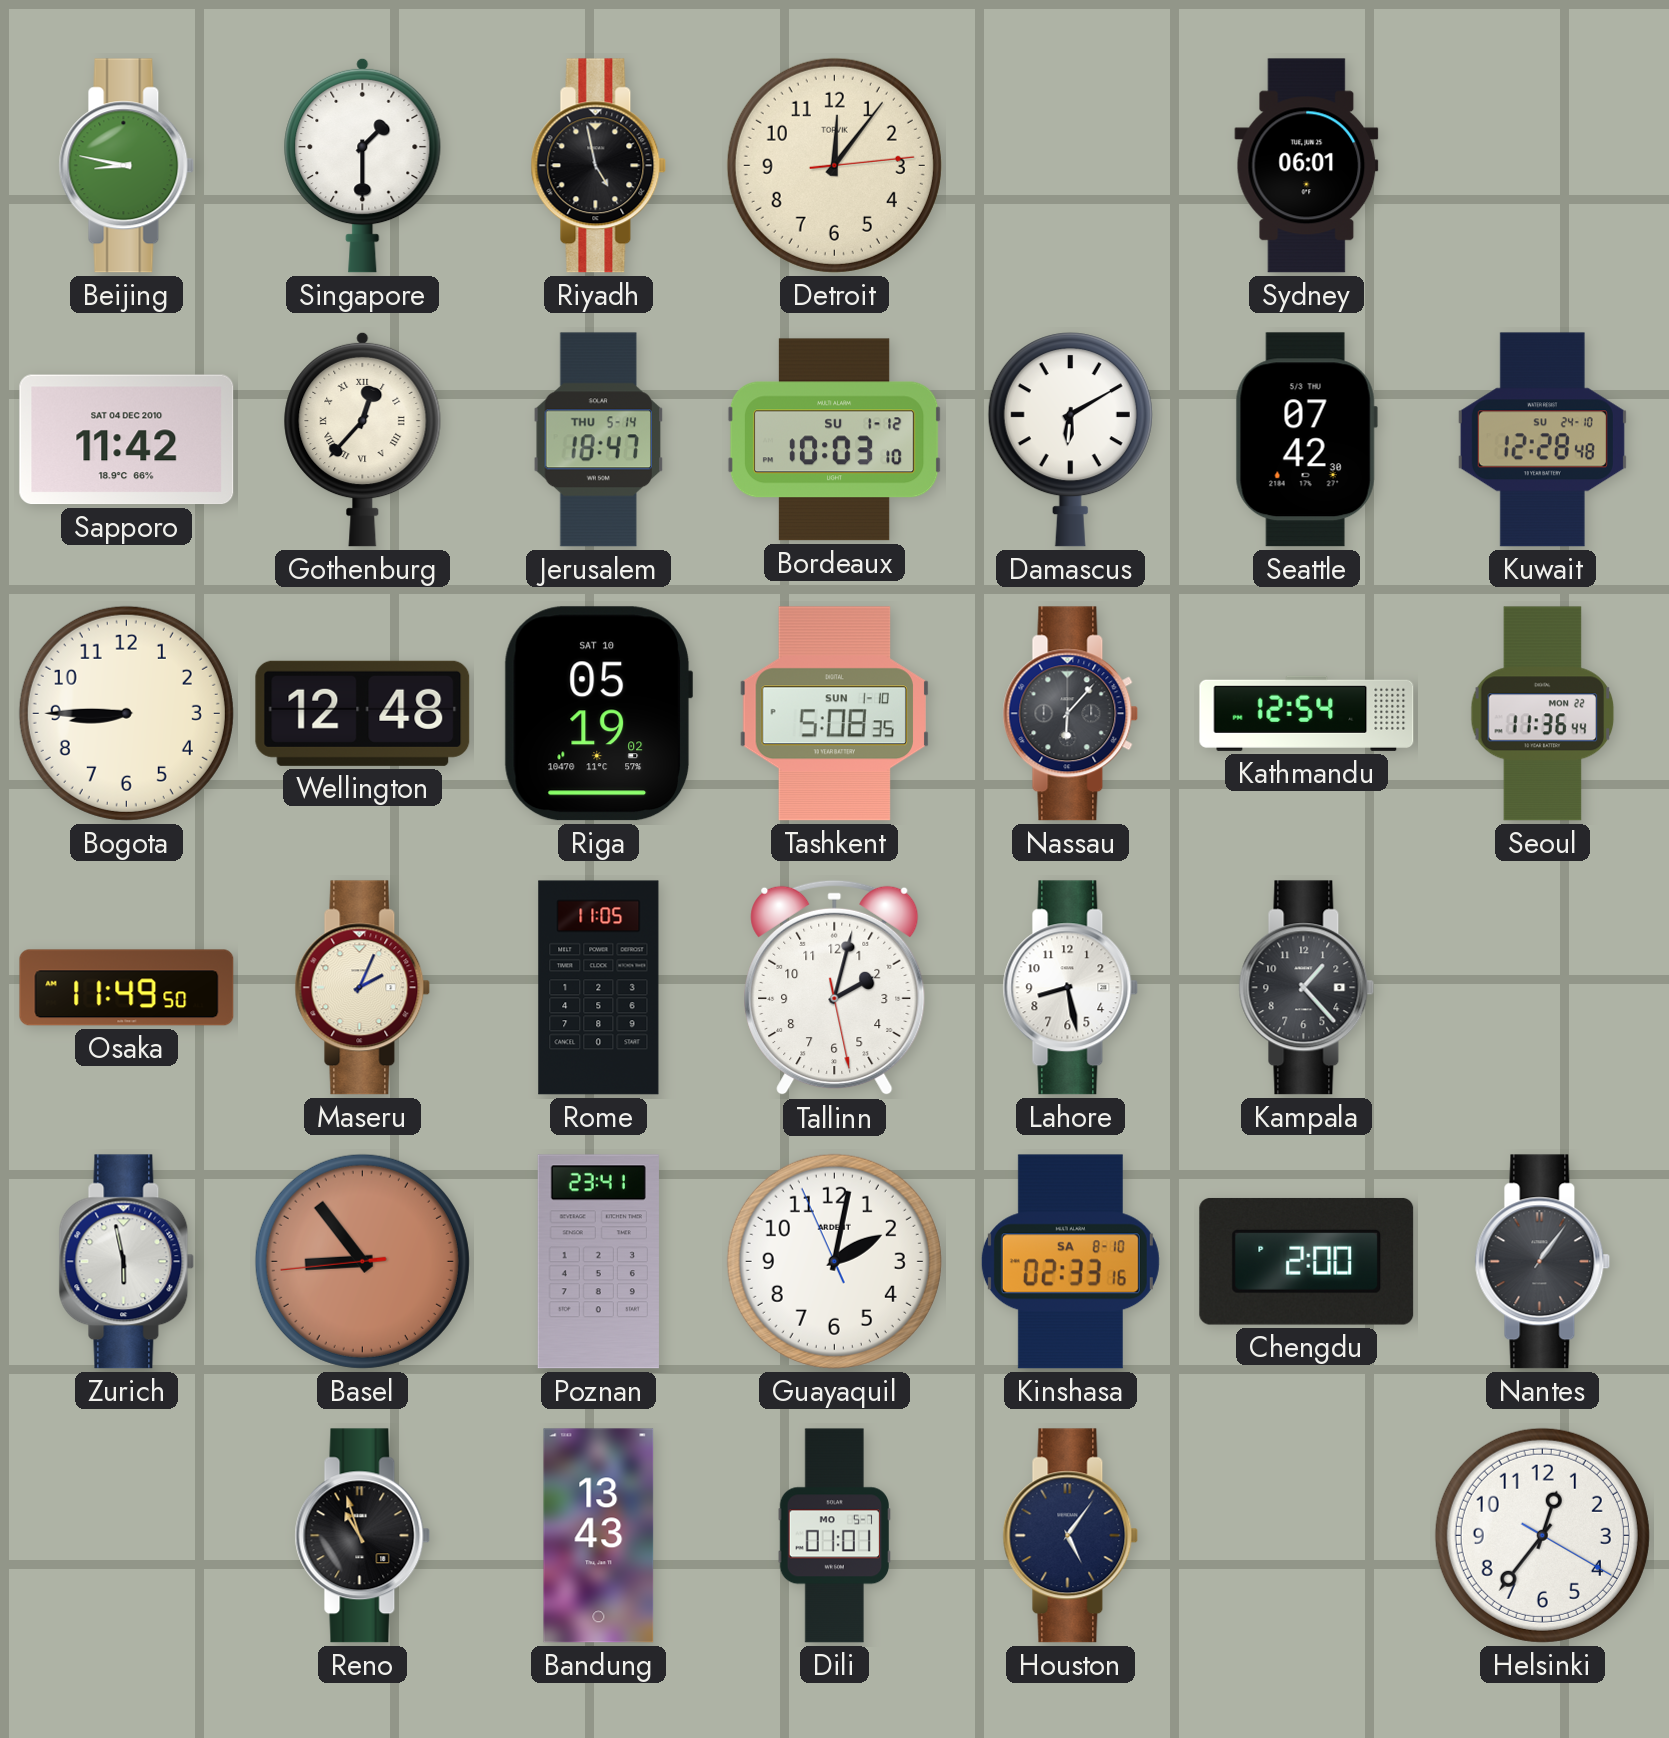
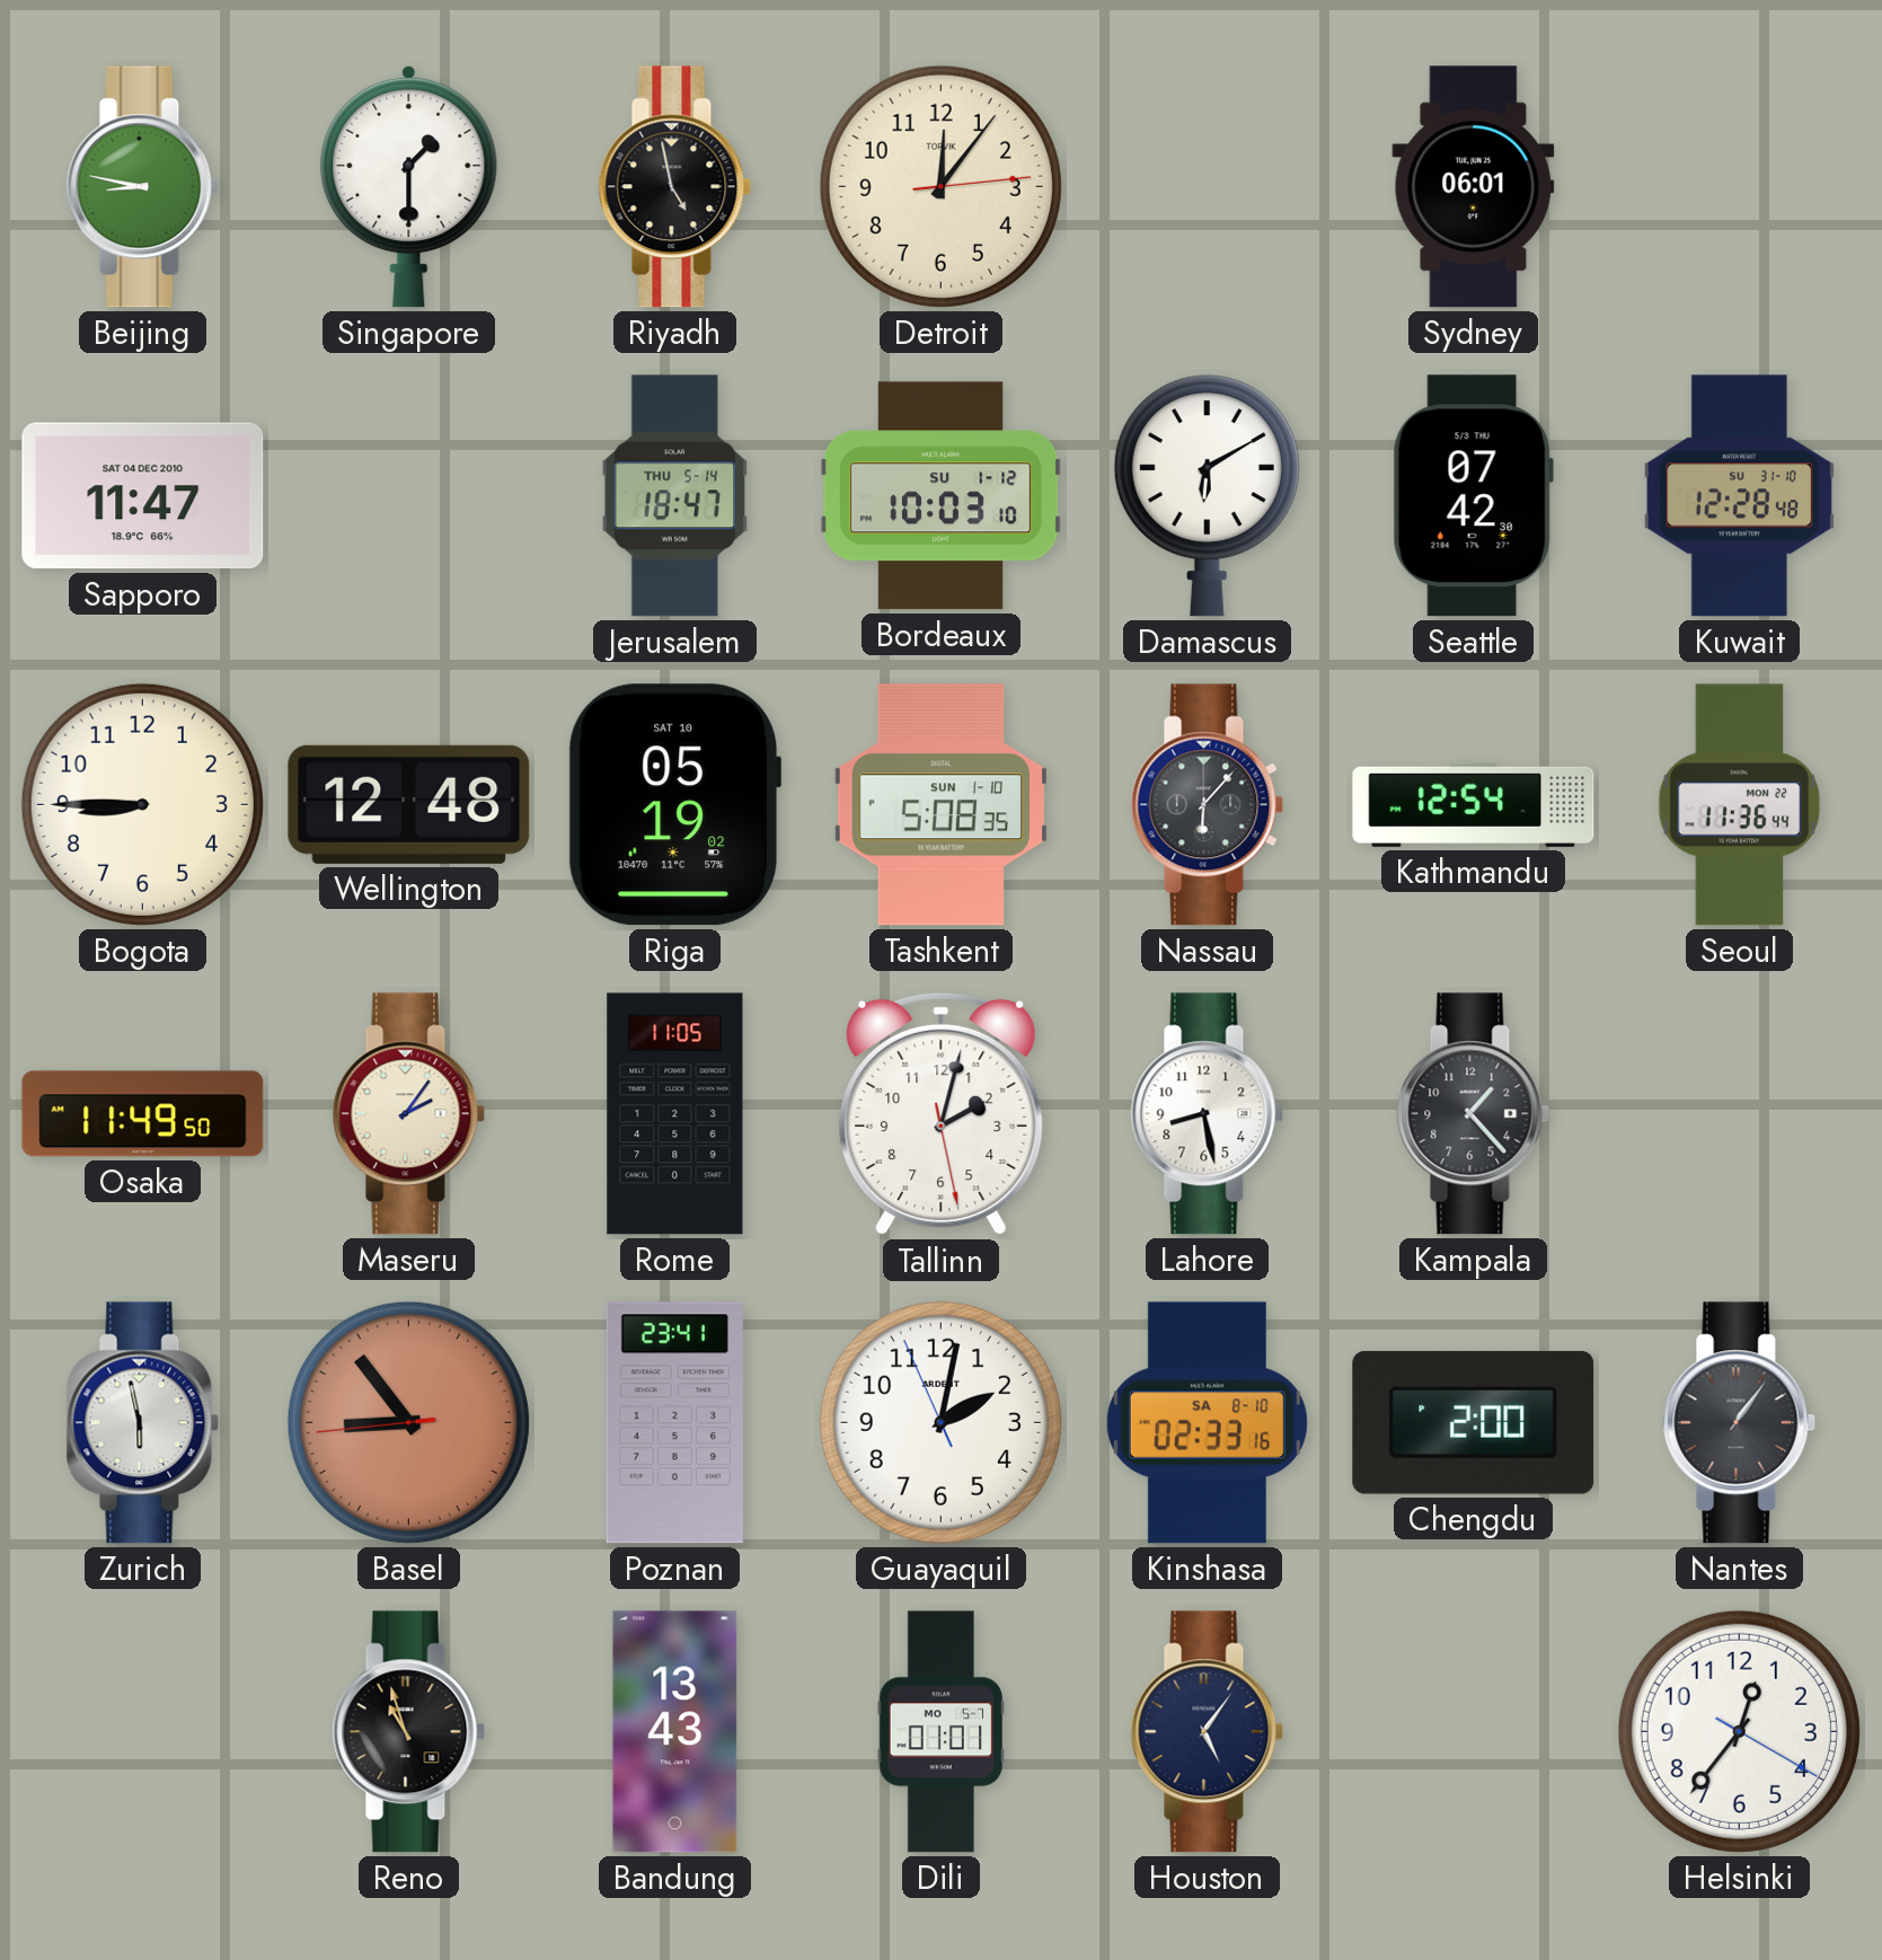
Sapporo: 11:42 -> 11:47
Gothenburg: 12:37 -> none
Kuwait date: SU 24-10 -> SU 31-10
Maseru: 2:04 -> 2:06
